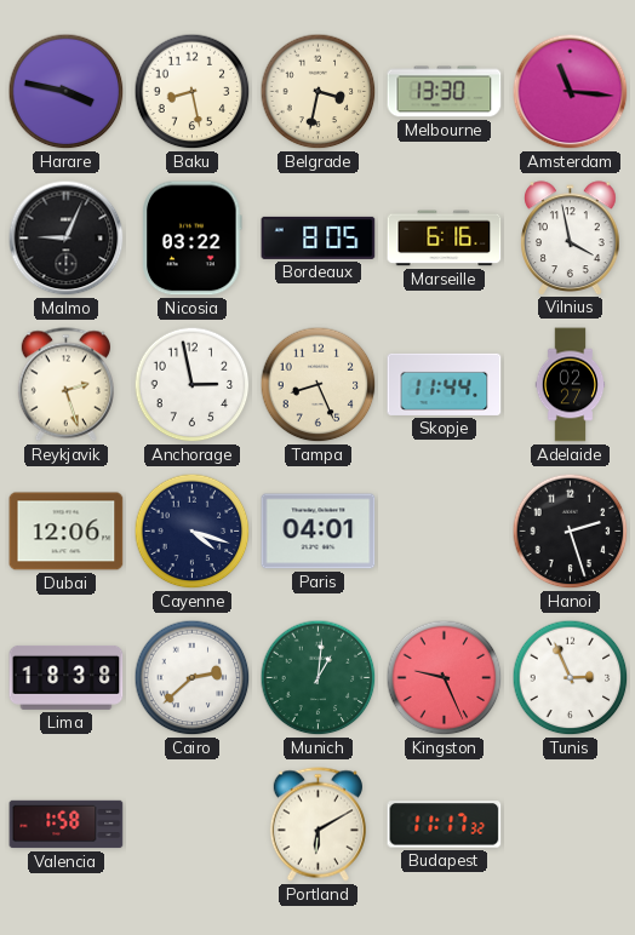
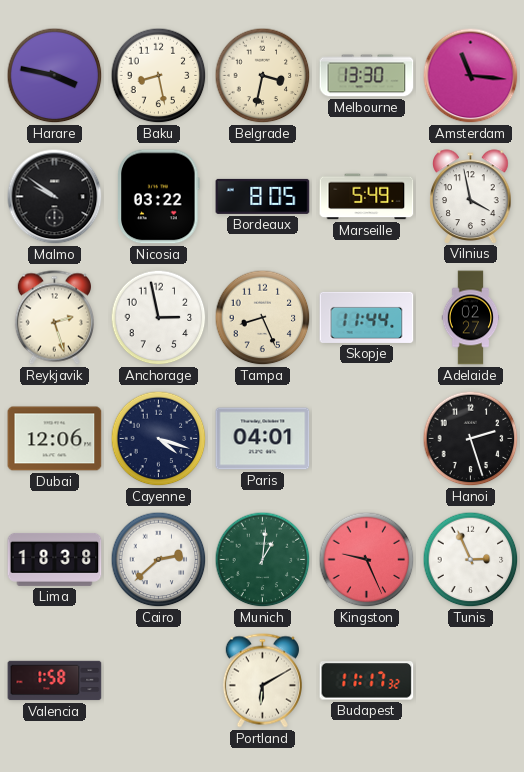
Malmo: 9:04 -> 9:51
Marseille: 6:16 -> 5:49
